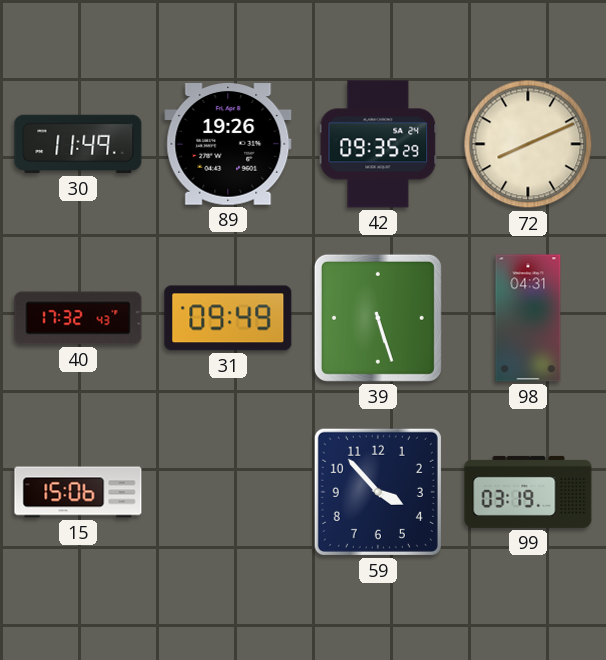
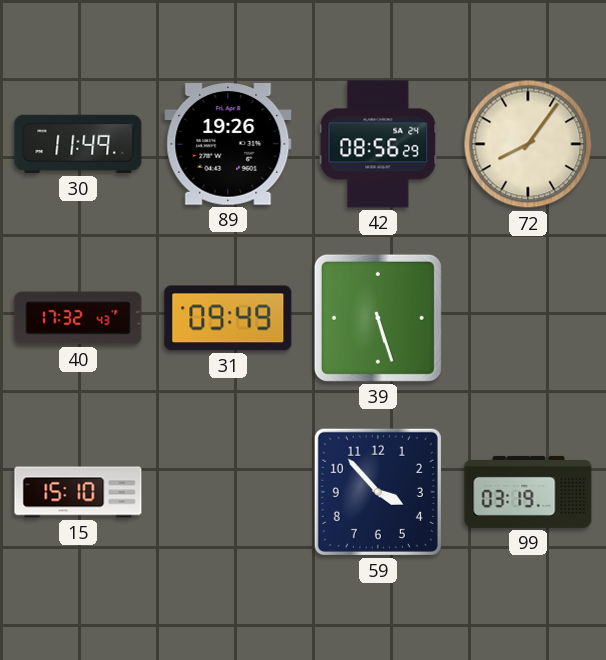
42: 09:35 -> 08:56
72: 8:11 -> 8:06
98: 04:31 -> none
15: 15:06 -> 15:10
